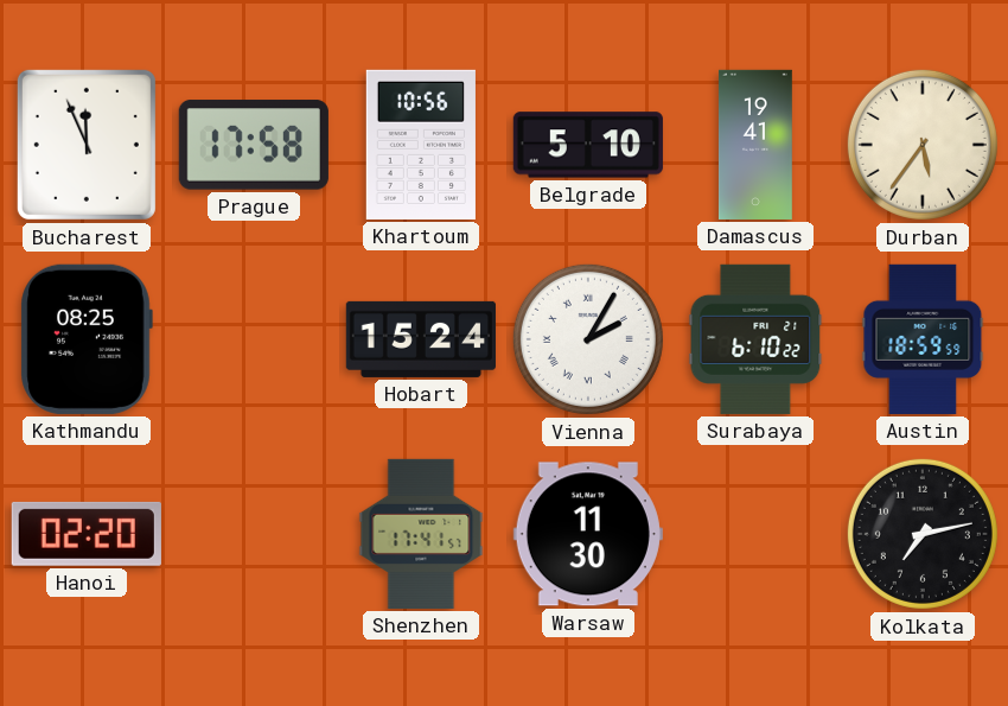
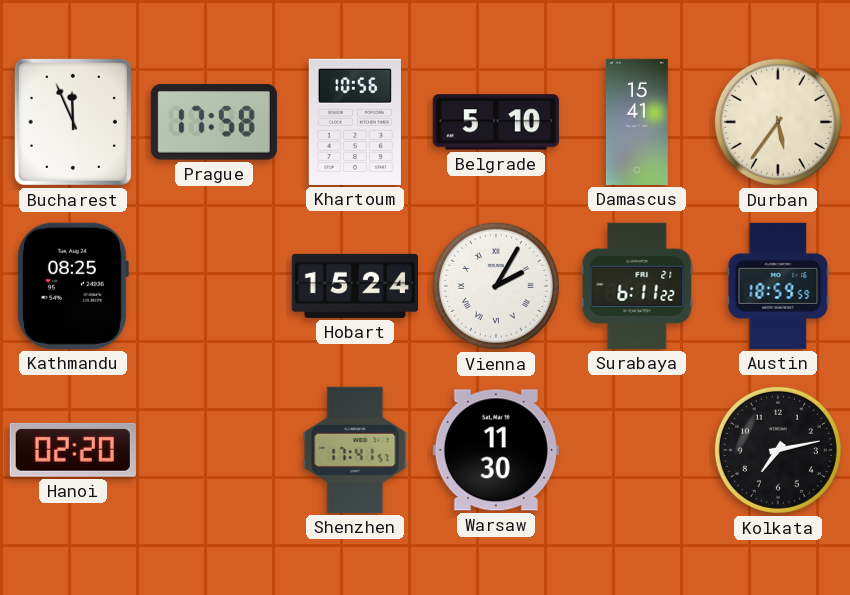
Damascus: 19:41 -> 15:41
Surabaya: 6:10 -> 6:11
